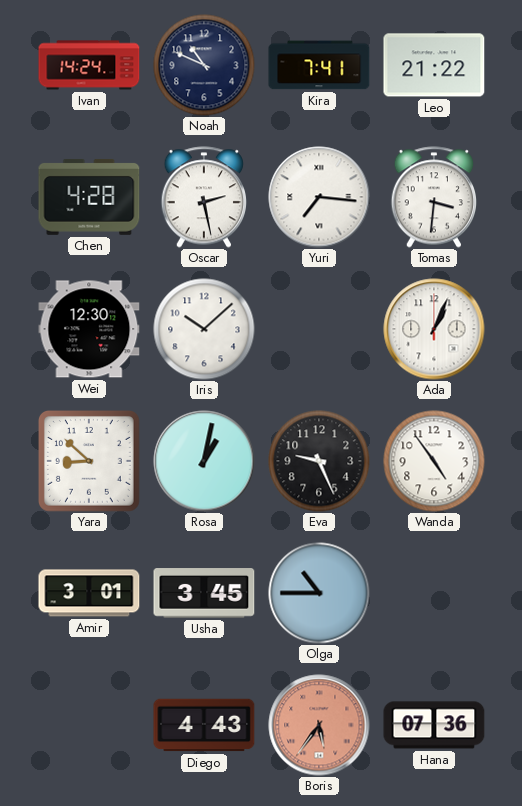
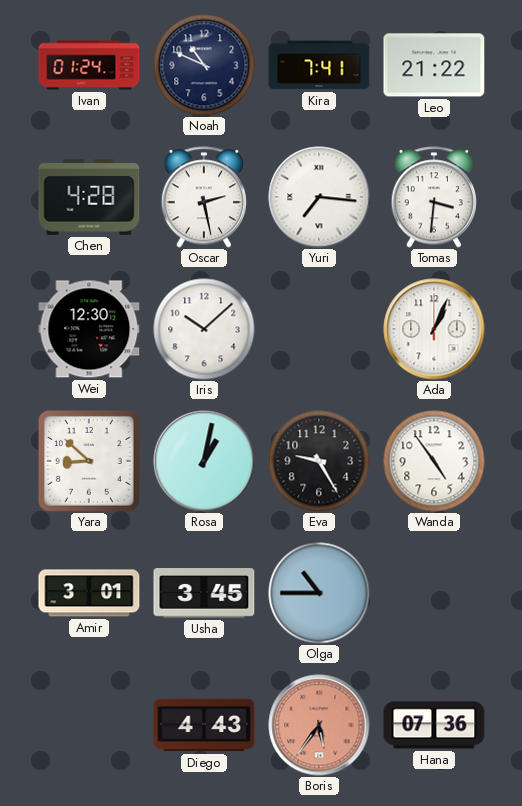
Ivan: 14:24 -> 01:24
Eva: 9:26 -> 9:25
